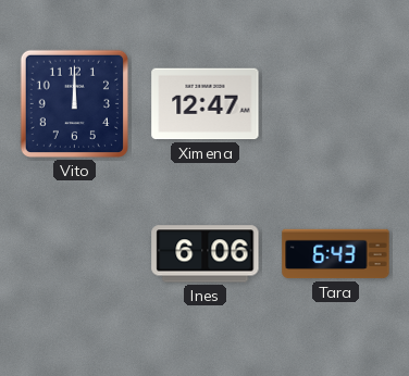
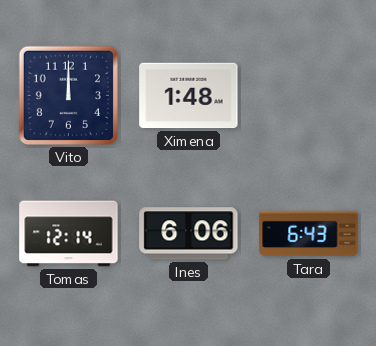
Ximena: 12:47 -> 1:48
Tomas: none -> 12:14
